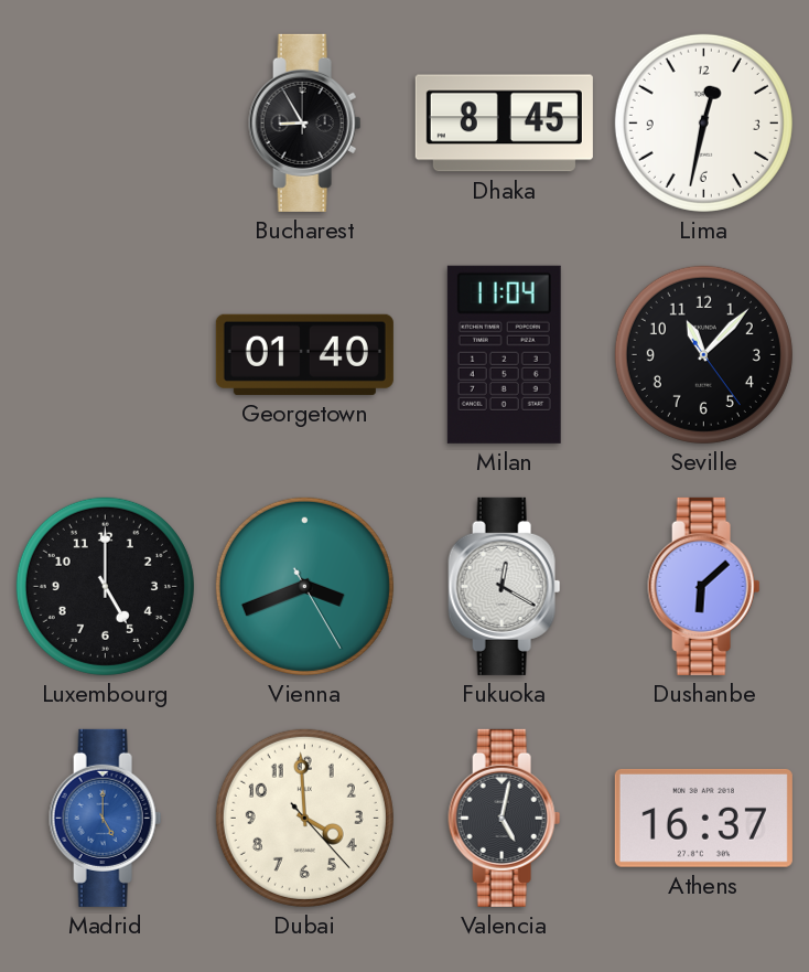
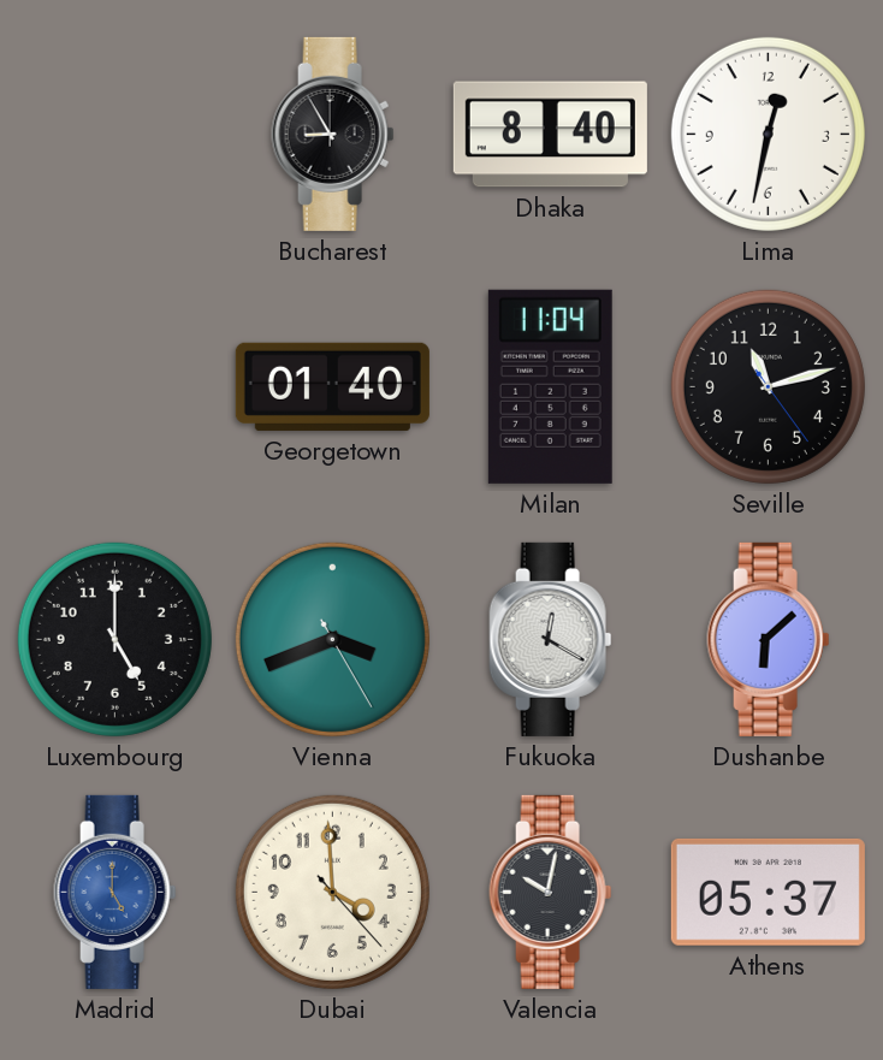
Dhaka: 8:45 -> 8:40
Seville: 11:07 -> 11:12
Valencia: 5:02 -> 10:02
Athens: 16:37 -> 05:37
